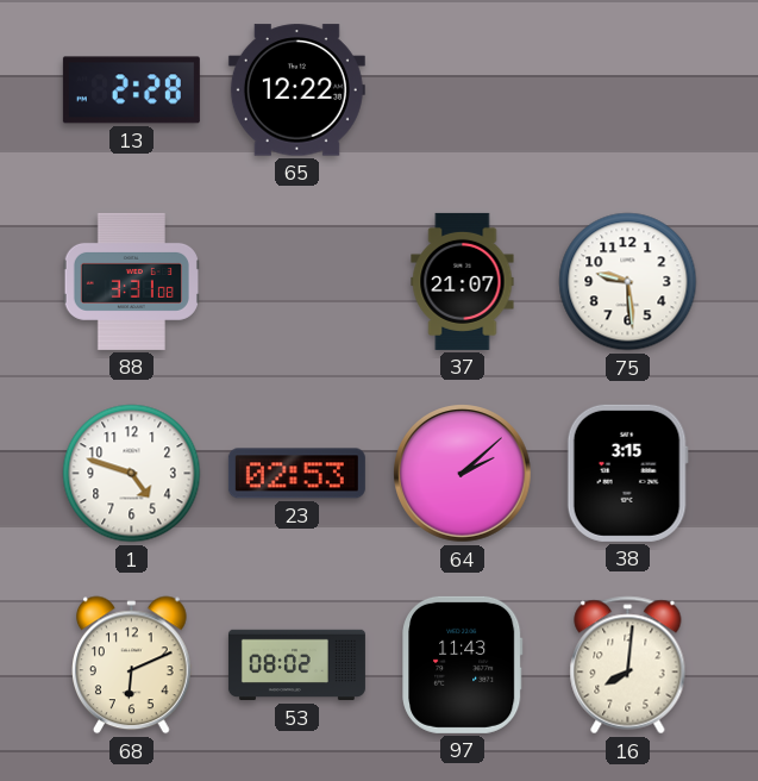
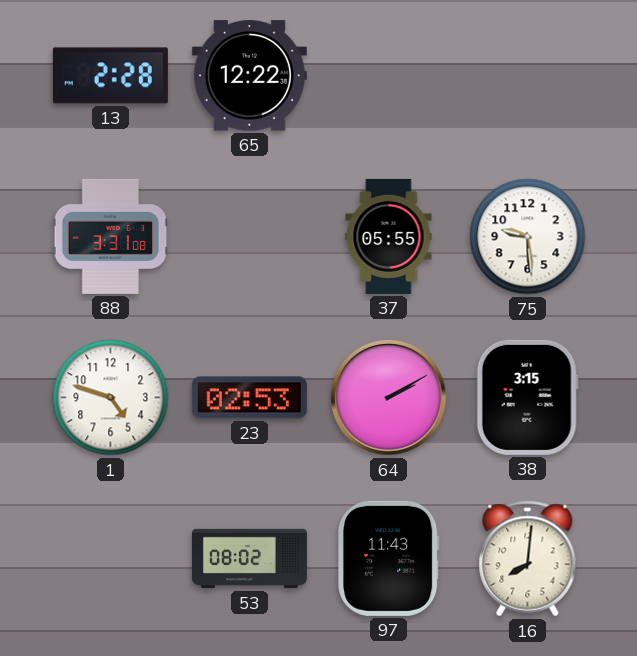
37: 21:07 -> 05:55
64: 2:08 -> 2:10
68: 6:11 -> none
